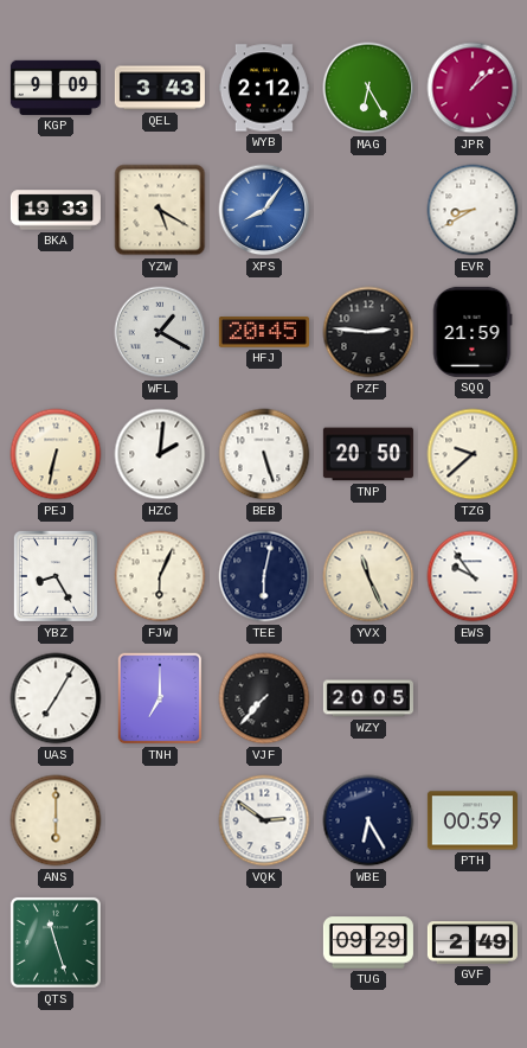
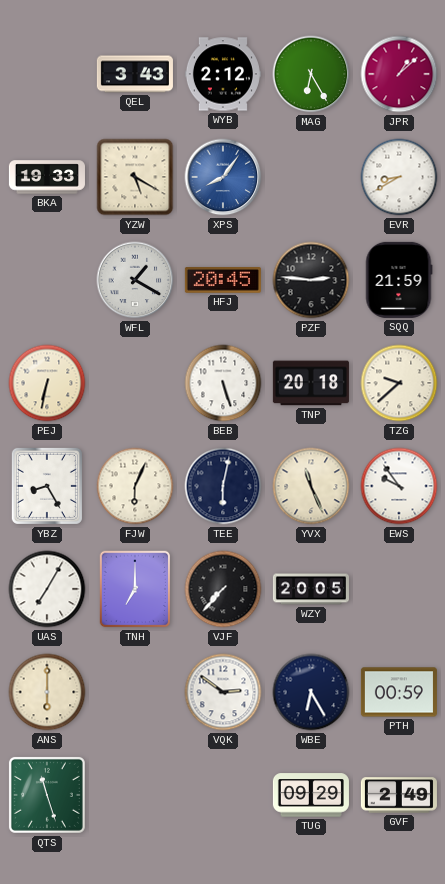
KGP: 9:09 -> none
HZC: 2:01 -> none
TNP: 20:50 -> 20:18
